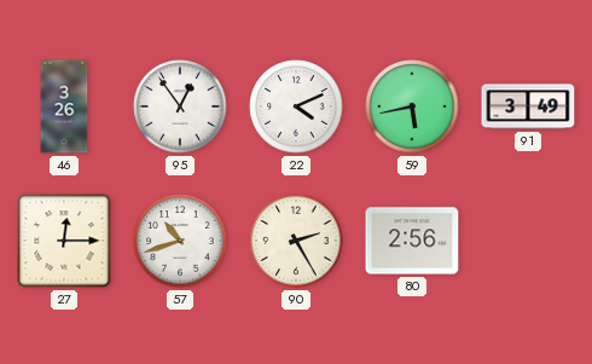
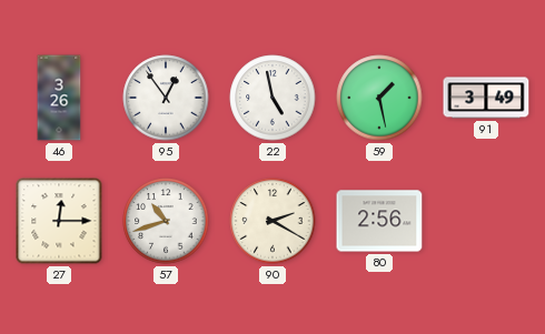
22: 4:11 -> 4:58
59: 5:43 -> 1:28
90: 2:25 -> 2:20
